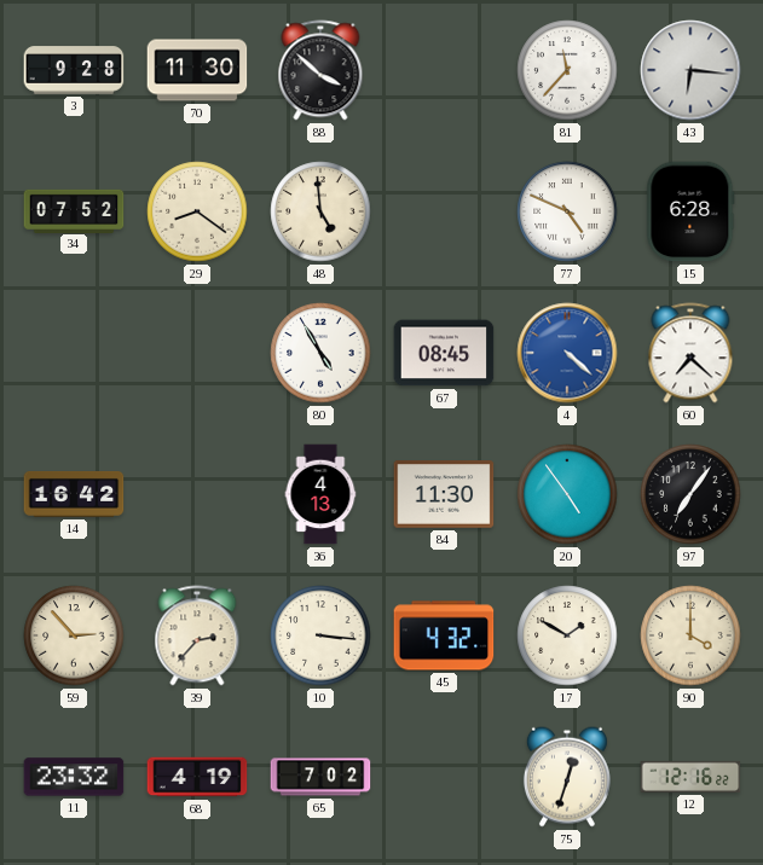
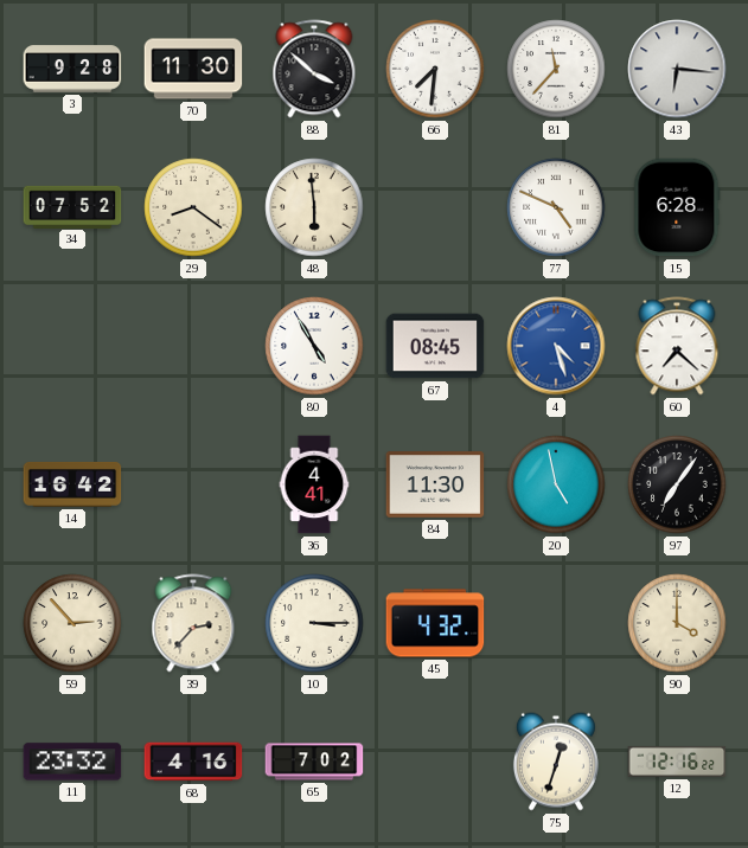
66: none -> 7:31
48: 4:59 -> 5:59
4: 4:22 -> 4:27
36: 4:13 -> 4:41
20: 4:54 -> 4:58
10: 3:16 -> 3:15
17: 1:50 -> none
68: 4:19 -> 4:16
